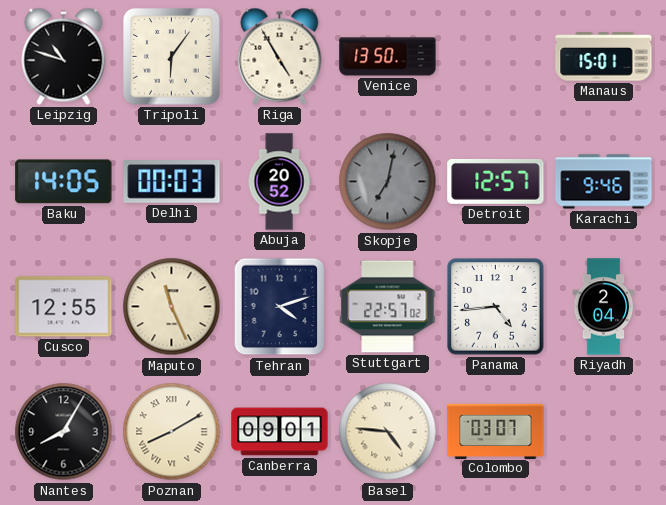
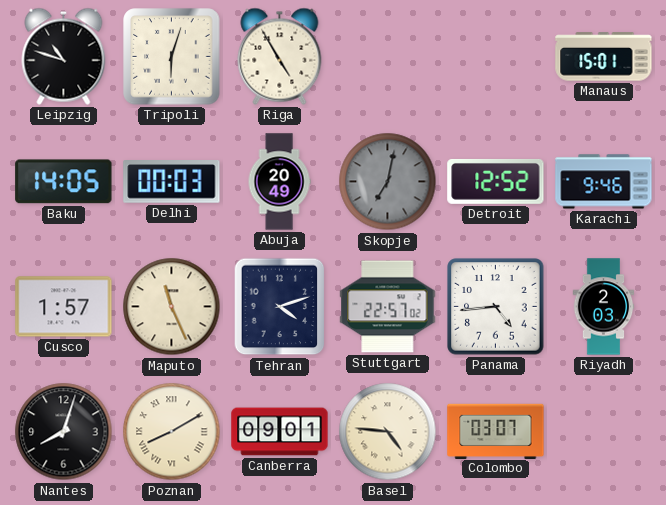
Tripoli: 6:06 -> 6:03
Venice: 13:50 -> none
Abuja: 20:52 -> 20:49
Detroit: 12:57 -> 12:52
Cusco: 12:55 -> 1:57
Riyadh: 2:04 -> 2:03
Nantes: 8:05 -> 8:03
